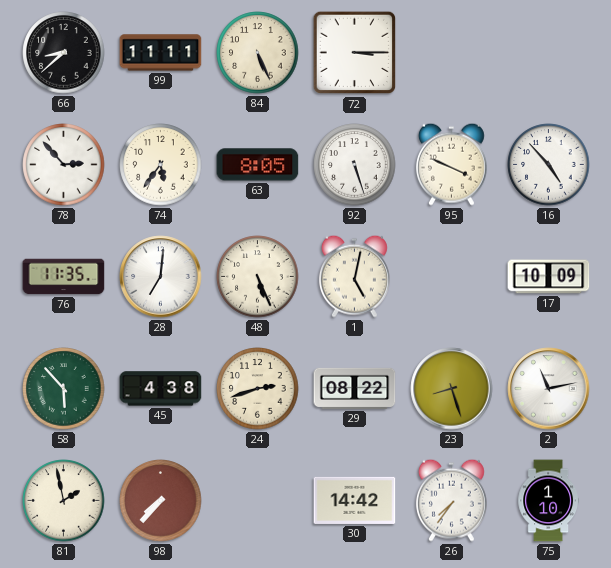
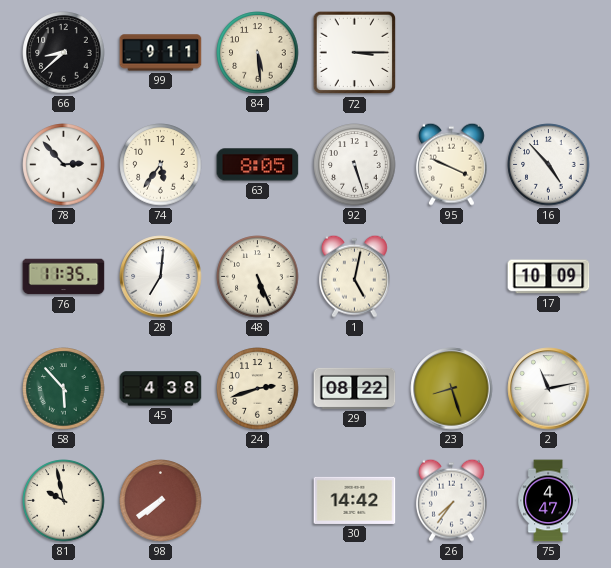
99: 11:11 -> 9:11
84: 5:26 -> 5:29
81: 1:58 -> 9:58
98: 7:37 -> 7:39
75: 1:10 -> 4:47
